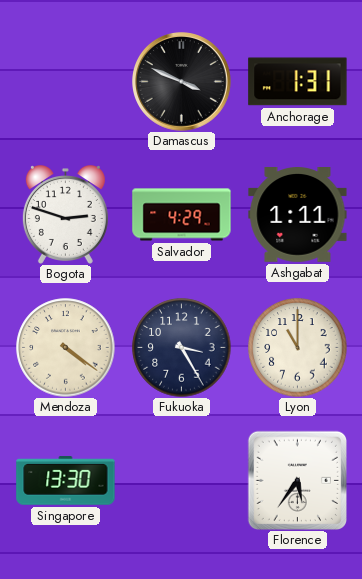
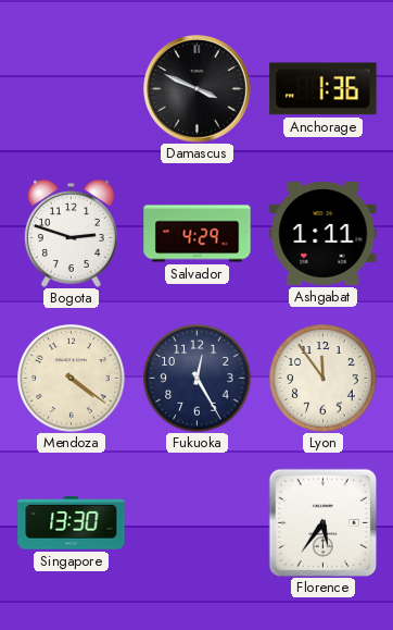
Anchorage: 1:31 -> 1:36
Fukuoka: 3:25 -> 12:25
Lyon: 11:00 -> 11:54
